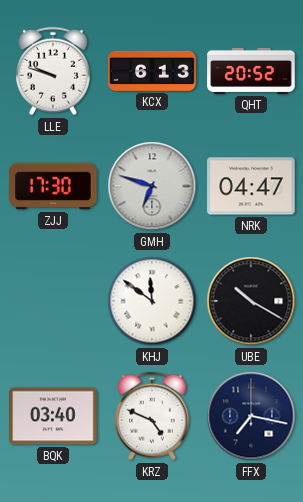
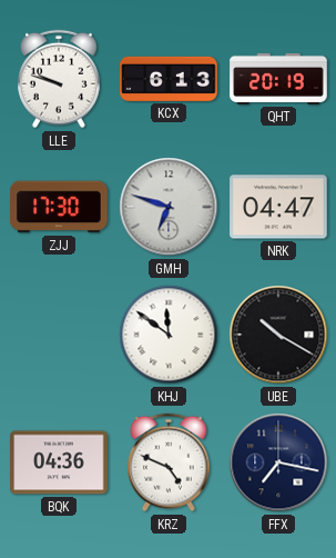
QHT: 20:52 -> 20:19
BQK: 03:40 -> 04:36
